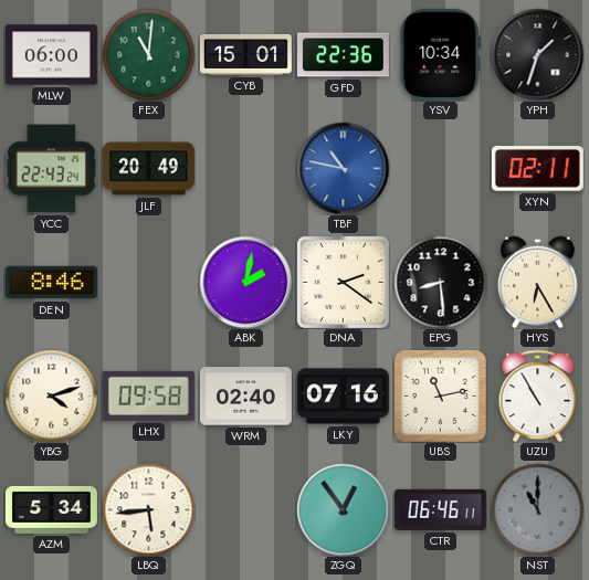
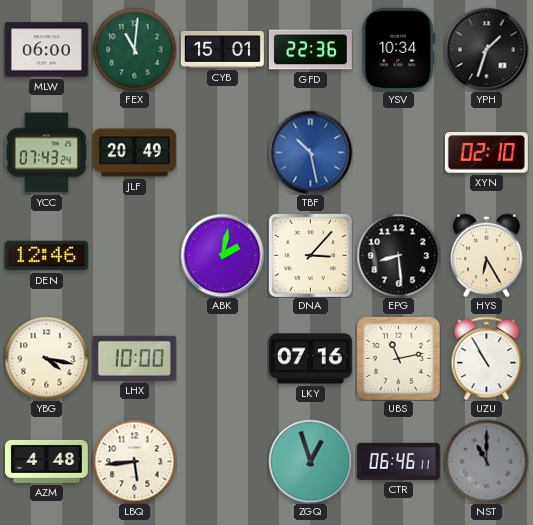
YCC: 22:43 -> 07:43
TBF: 10:47 -> 10:28
XYN: 02:11 -> 02:10
DEN: 8:46 -> 12:46
DNA: 2:21 -> 3:07
YBG: 4:12 -> 4:17
LHX: 09:58 -> 10:00
WRM: 02:40 -> none
AZM: 5:34 -> 4:48
ZGQ: 12:54 -> 12:57
